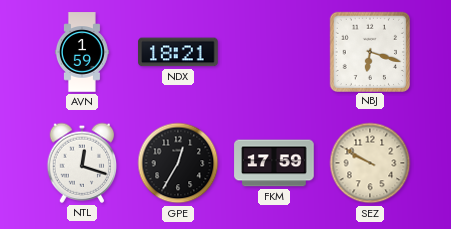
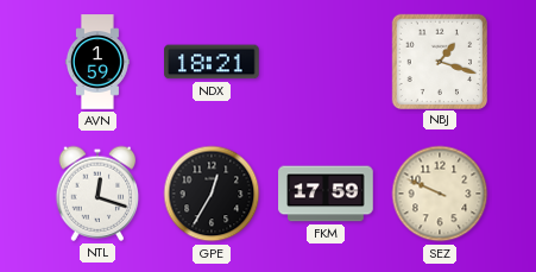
NBJ: 6:18 -> 1:18
SEZ: 9:50 -> 9:49
